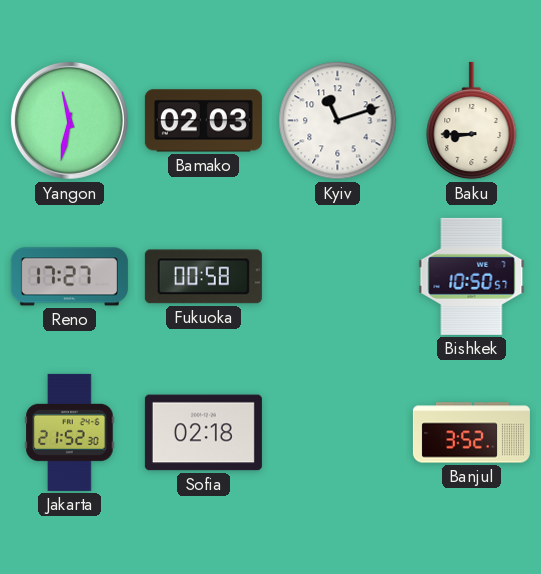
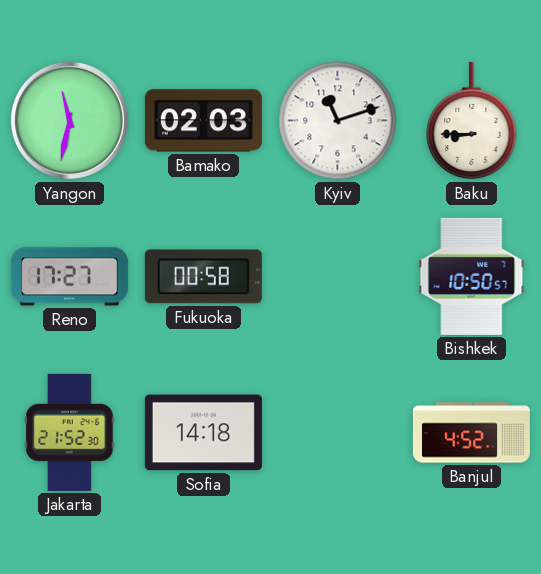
Sofia: 02:18 -> 14:18
Banjul: 3:52 -> 4:52
